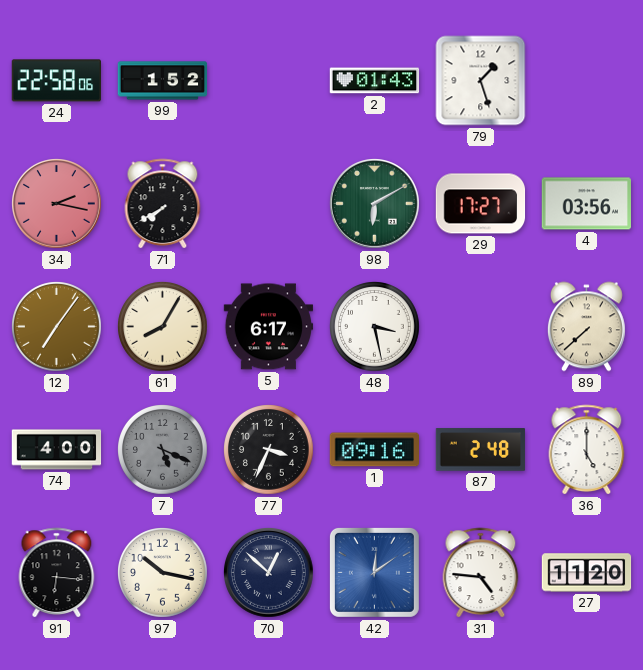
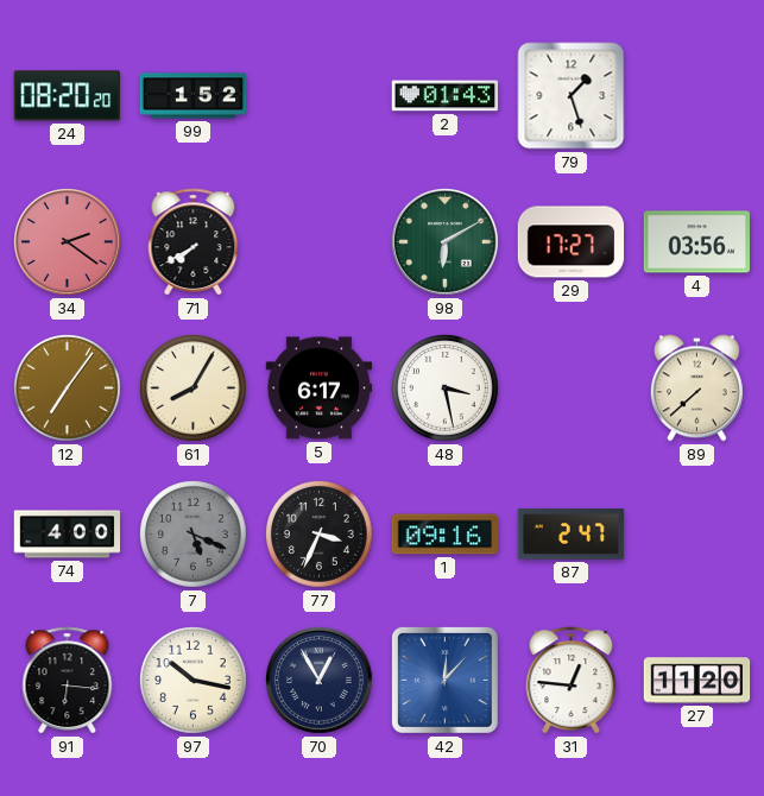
24: 22:58 -> 08:20
34: 2:17 -> 2:21
87: 2:48 -> 2:47
36: 5:00 -> none
70: 12:52 -> 12:55
42: 12:09 -> 12:07
31: 4:46 -> 12:46
